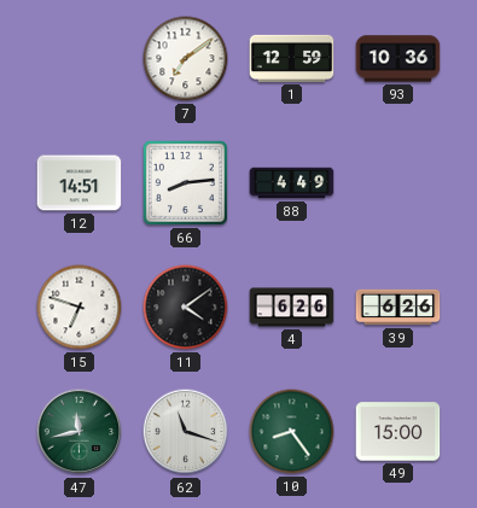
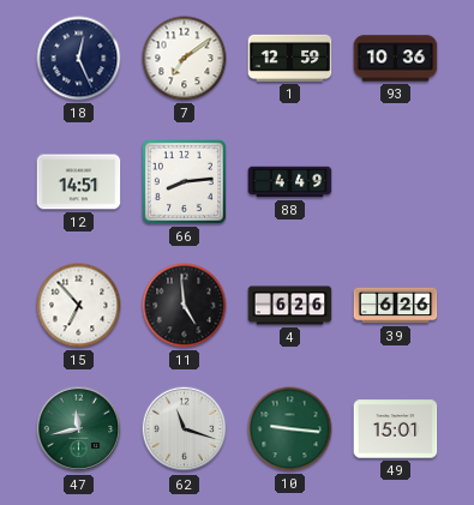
18: none -> 12:26
15: 6:48 -> 6:53
11: 4:09 -> 4:59
10: 8:24 -> 9:16
49: 15:00 -> 15:01
